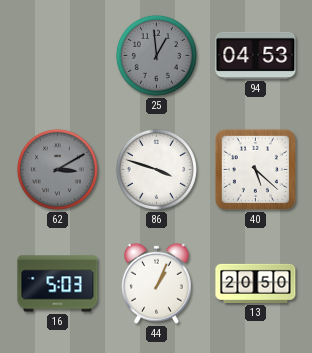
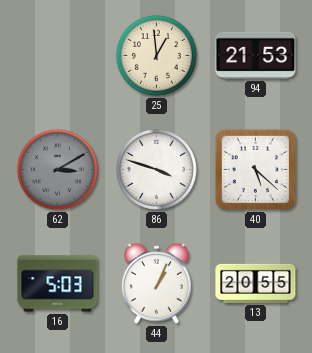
25 dial: grey -> cream
94: 04:53 -> 21:53
13: 20:50 -> 20:55
